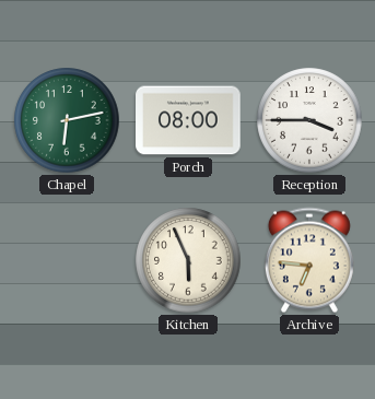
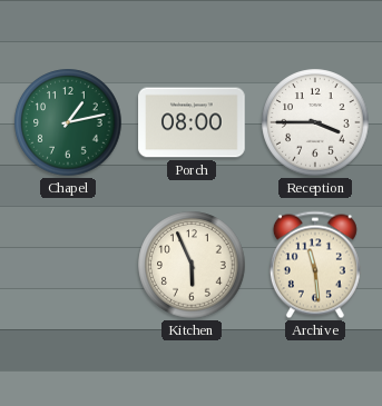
Chapel: 6:13 -> 1:13
Archive: 6:46 -> 11:29
